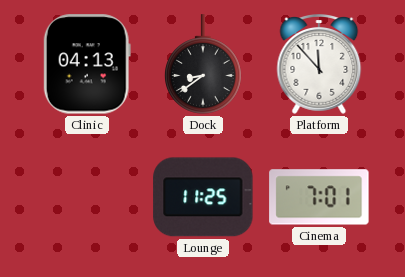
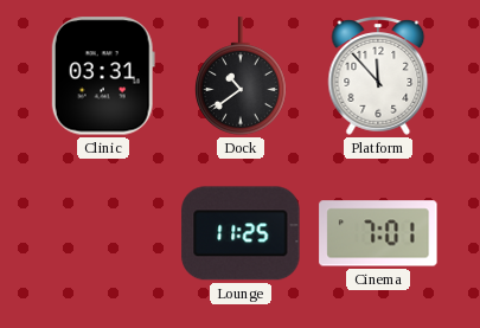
Clinic: 04:13 -> 03:31
Dock: 8:39 -> 10:39
